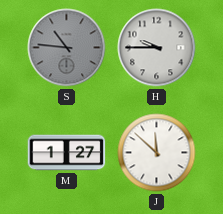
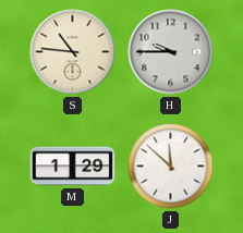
S dial: grey -> cream
M: 1:27 -> 1:29
